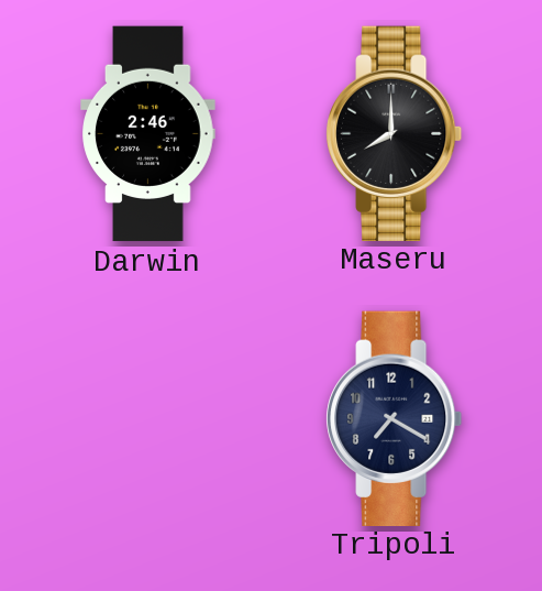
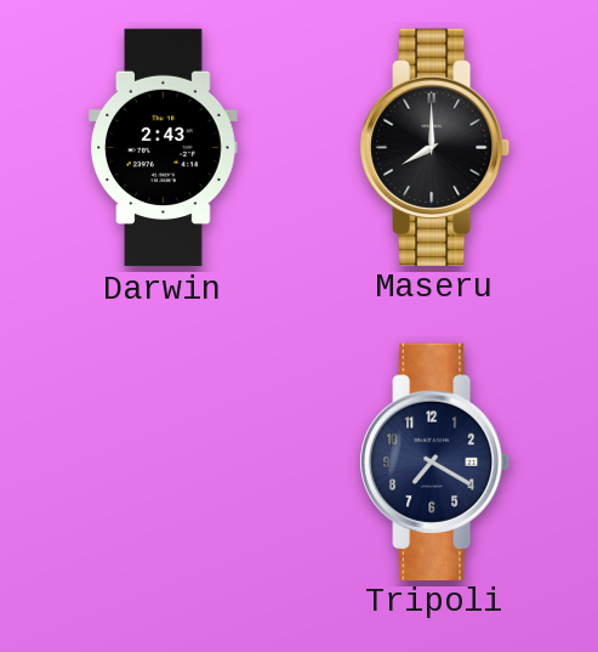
Darwin: 2:46 -> 2:43
